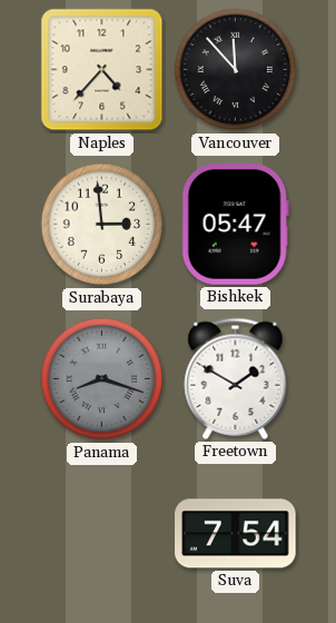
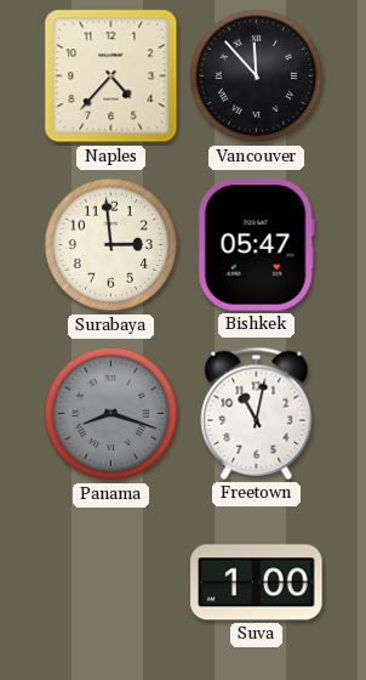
Freetown: 1:50 -> 11:02
Suva: 7:54 -> 1:00
